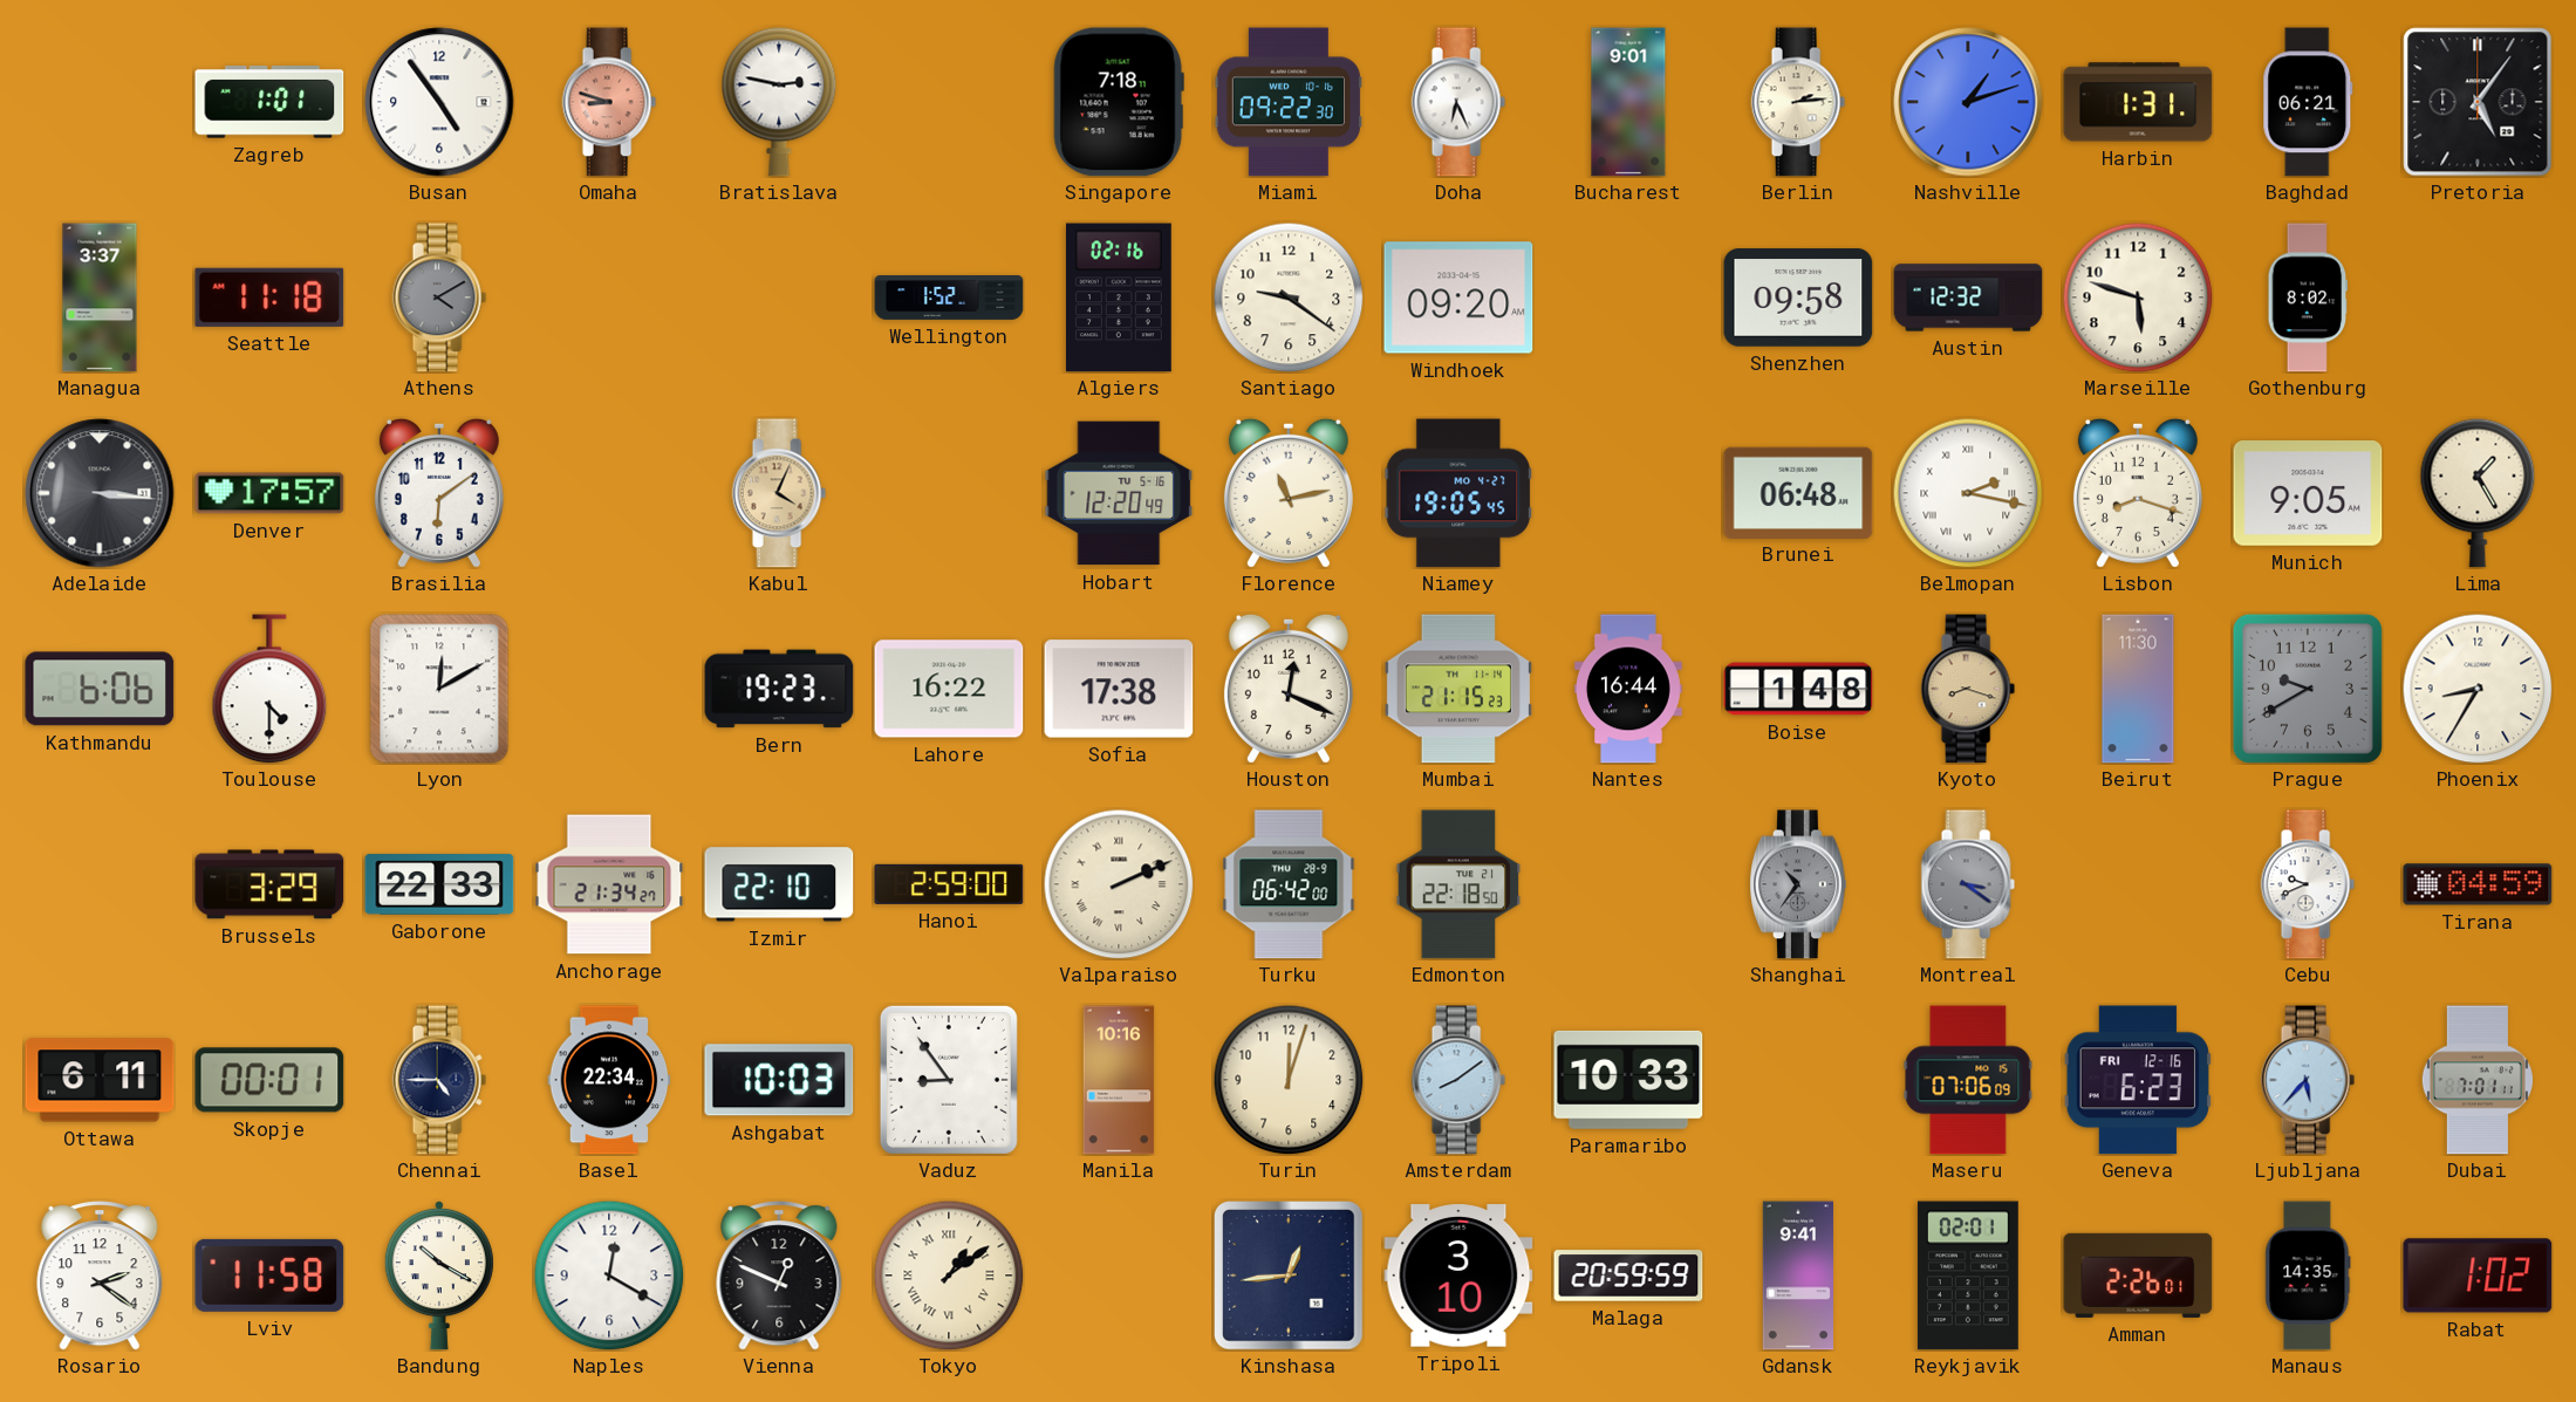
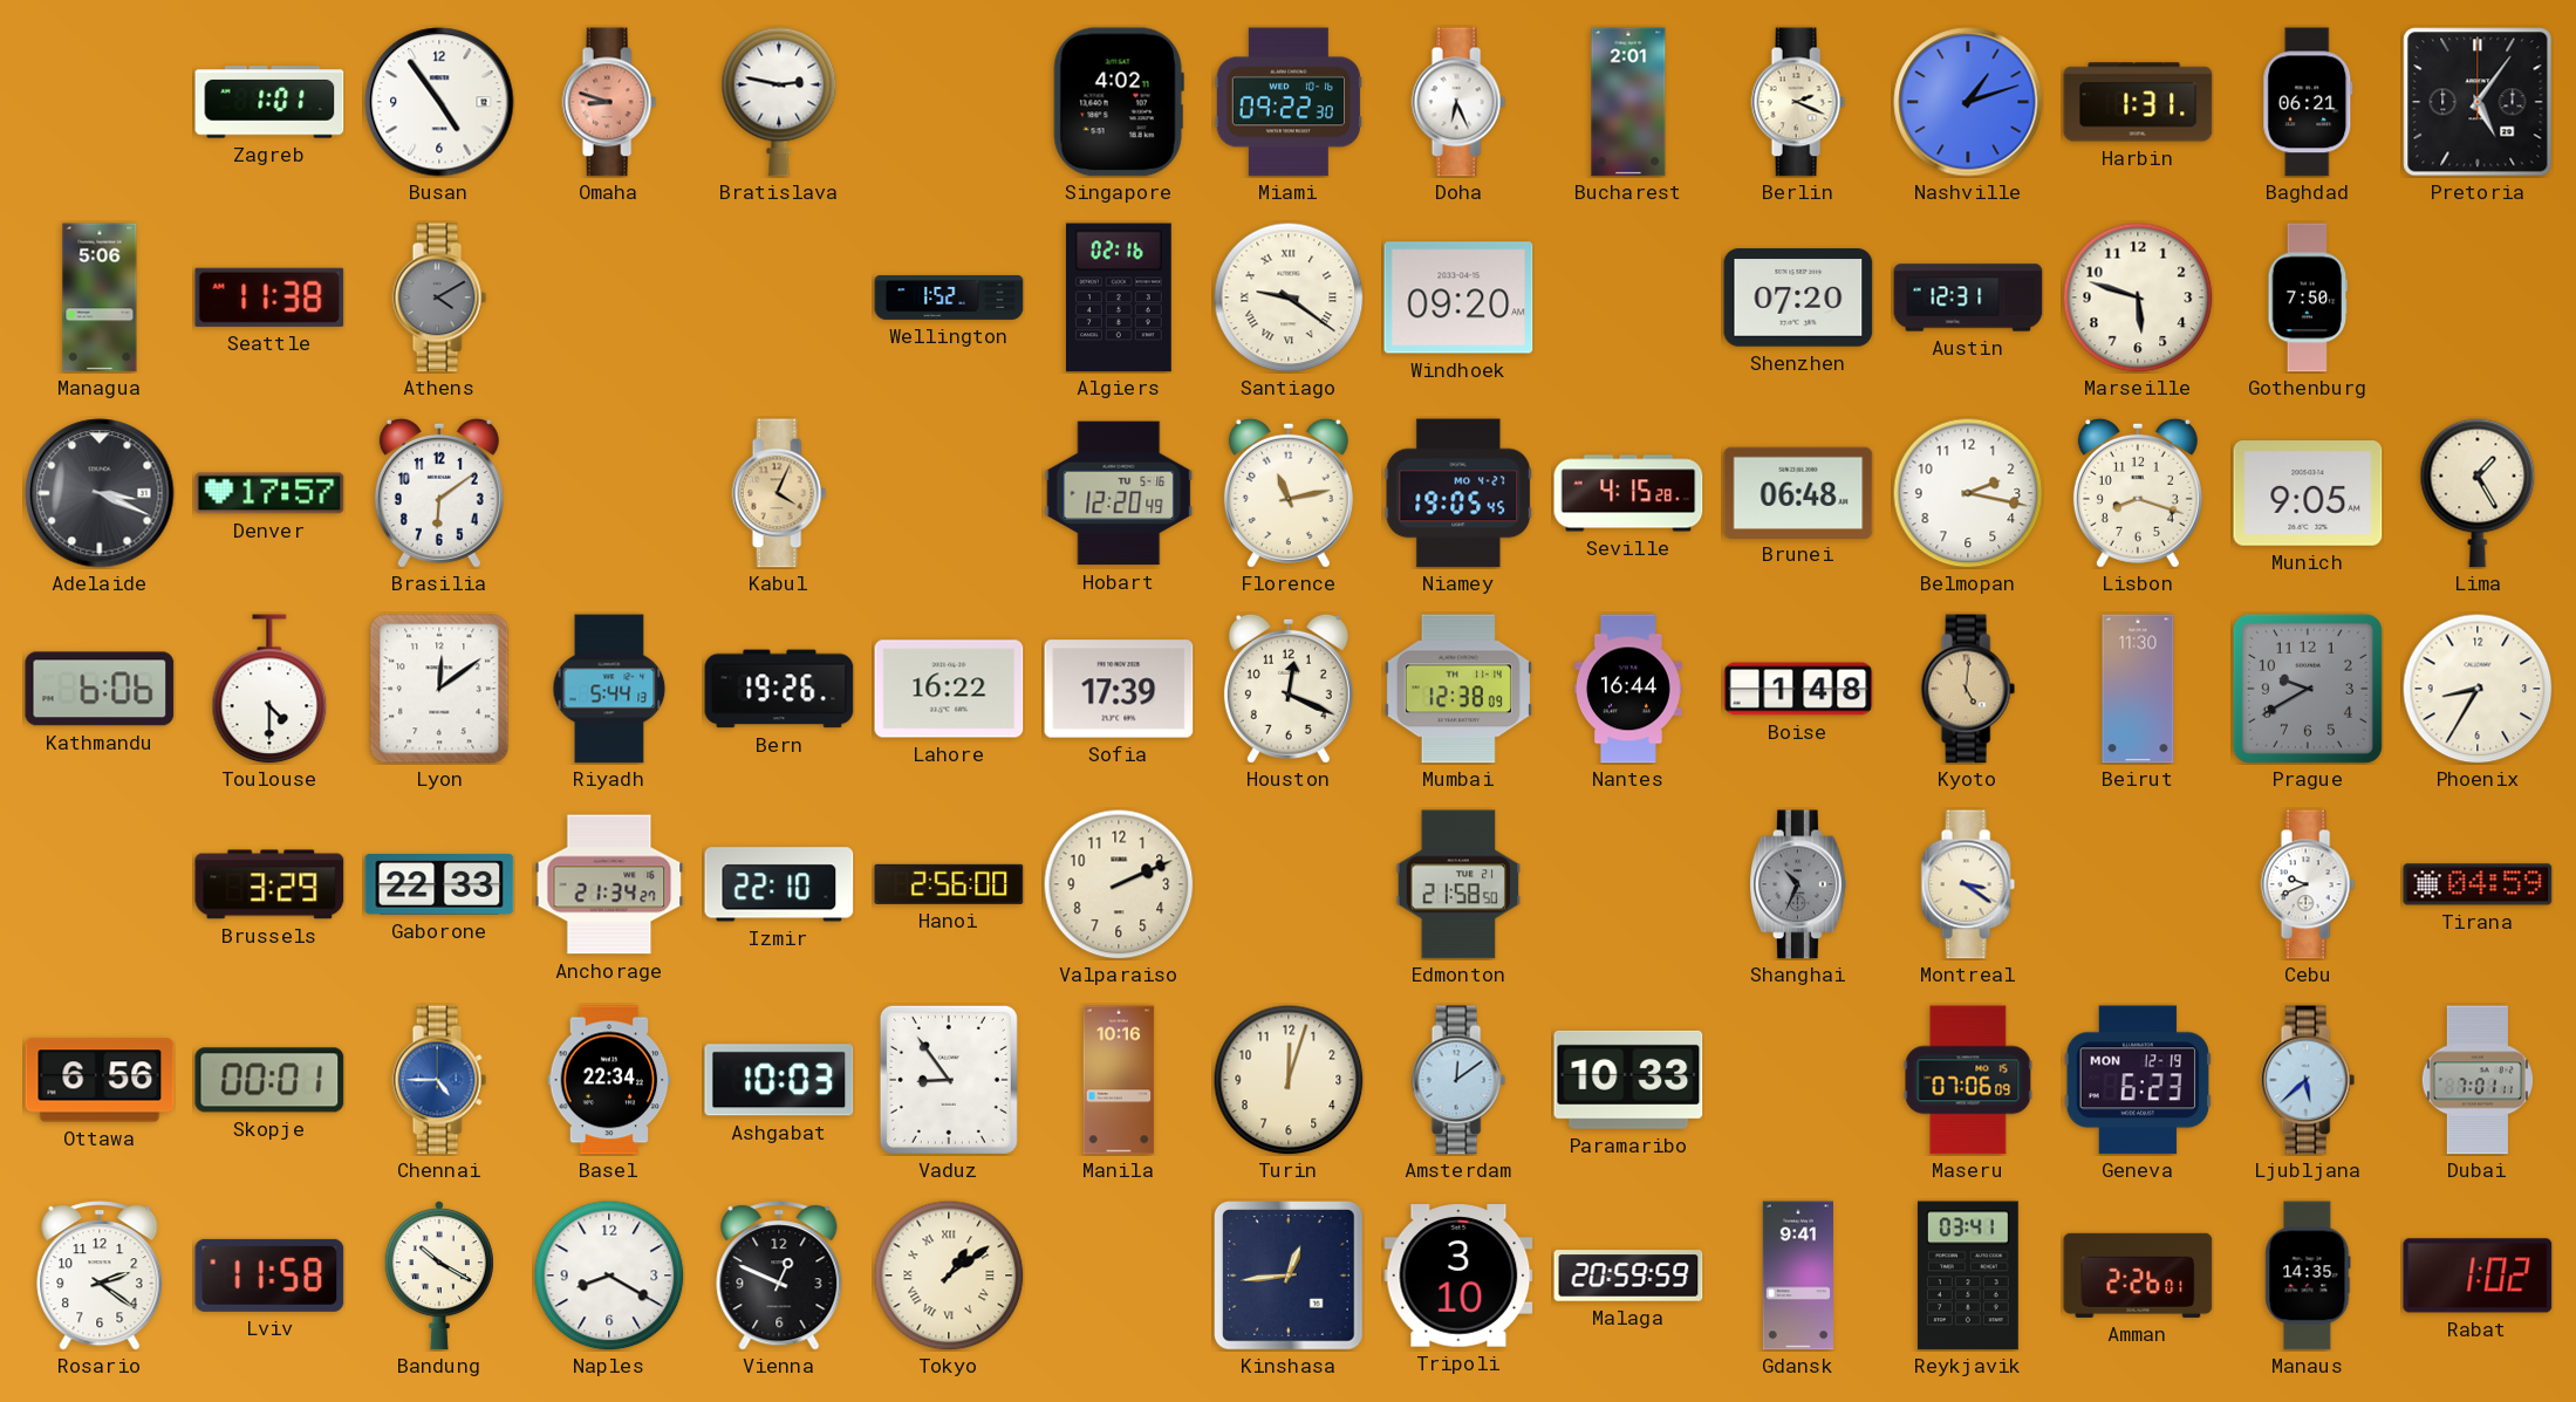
Singapore: 7:18 -> 4:02
Bucharest: 9:01 -> 2:01
Berlin: 2:14 -> 2:19
Managua: 3:37 -> 5:06
Seattle: 11:18 -> 11:38
Santiago numerals: Arabic -> Roman
Shenzhen: 09:58 -> 07:20
Austin: 12:32 -> 12:31
Gothenburg: 8:02 -> 7:50
Adelaide: 3:16 -> 3:19
Seville: none -> 4:15
Belmopan numerals: Roman -> Arabic
Lyon: 12:10 -> 12:09
Riyadh: none -> 5:44
Bern: 19:23 -> 19:26
Sofia: 17:38 -> 17:39
Mumbai: 21:15 -> 12:38
Kyoto: 8:18 -> 5:01
Hanoi: 2:59 -> 2:56
Valparaiso numerals: Roman -> Arabic
Turku: 06:42 -> none
Edmonton: 22:18 -> 21:58
Shanghai: 10:36 -> 10:34
Montreal dial: grey -> cream
Ottawa: 6:11 -> 6:56
Chennai dial: navy -> blue
Amsterdam: 8:09 -> 12:09
Geneva date: FRI 12-16 -> MON 12-19
Ljubljana: 5:37 -> 5:38
Naples: 12:20 -> 8:20
Reykjavik: 02:01 -> 03:41
